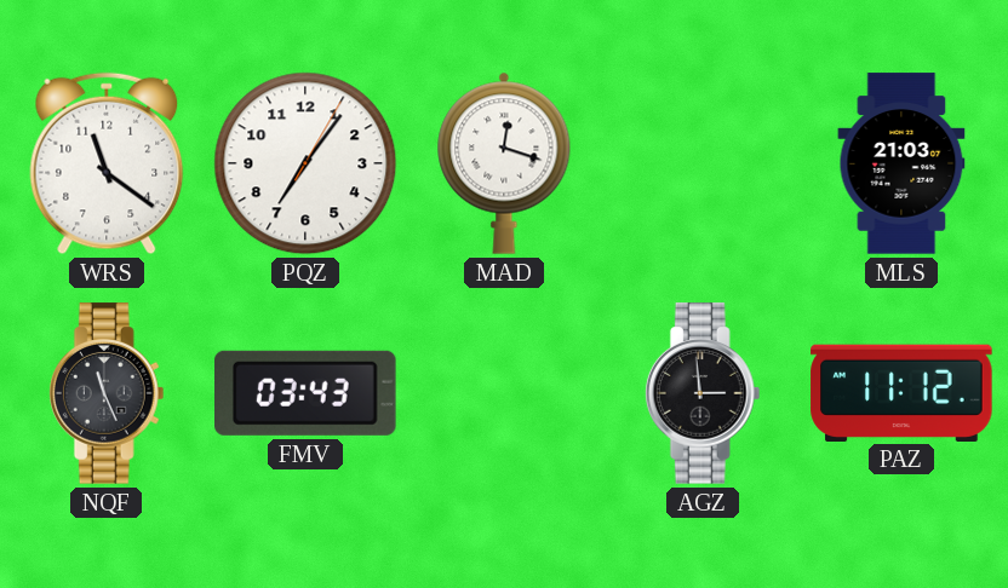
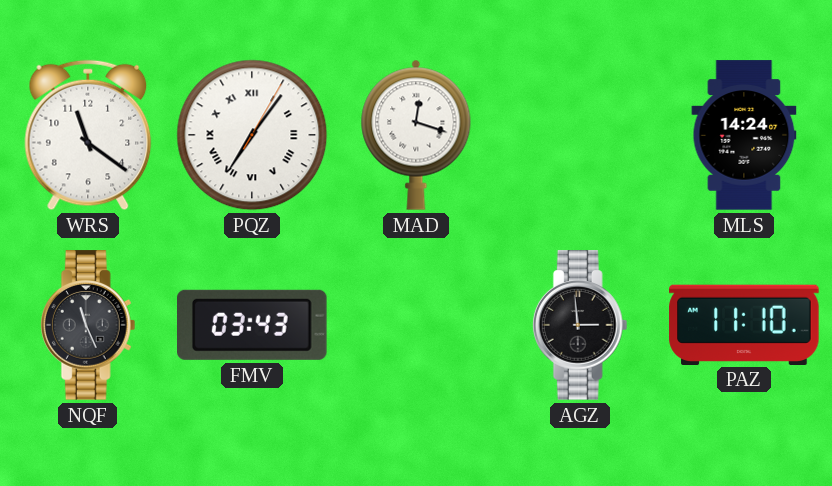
PQZ numerals: Arabic -> Roman
MLS: 21:03 -> 14:24
PAZ: 11:12 -> 11:10
